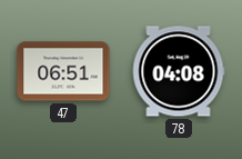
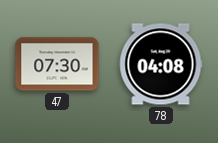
47: 06:51 -> 07:30
